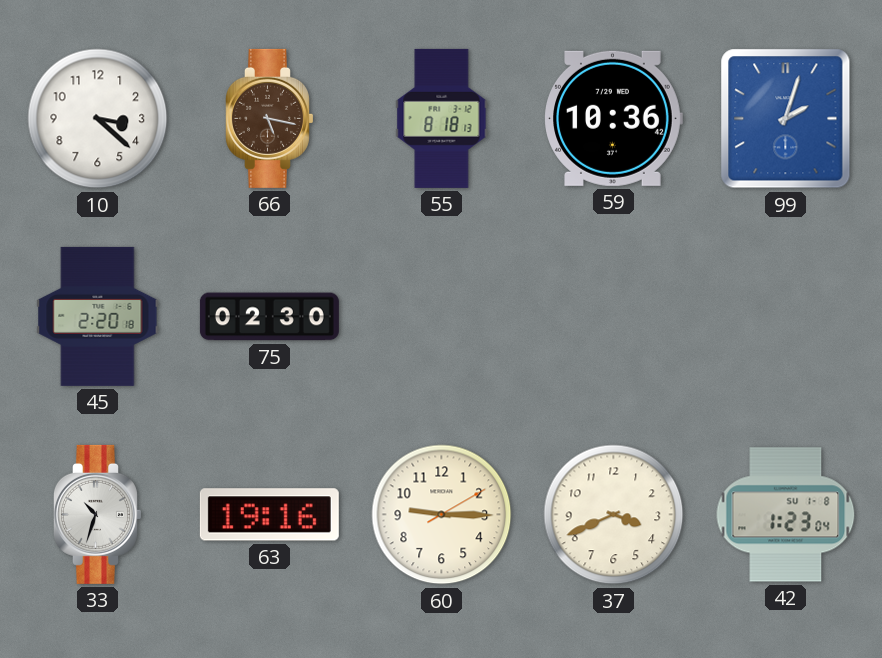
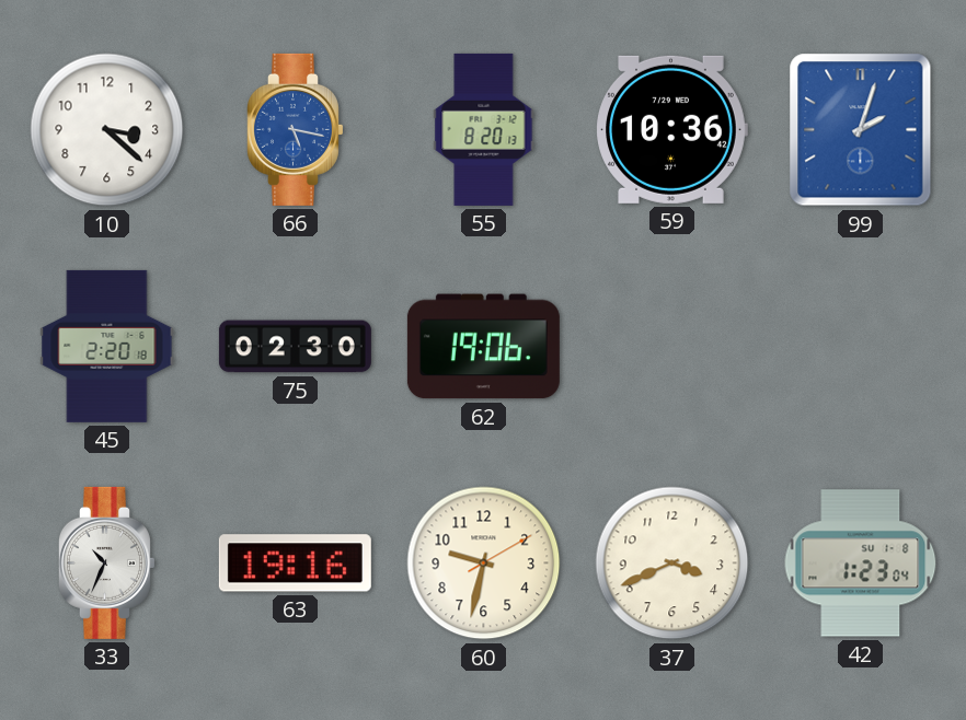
66 dial: brown -> blue
55: 8:18 -> 8:20
62: none -> 19:06
33: 10:33 -> 10:34
60: 9:15 -> 9:32
